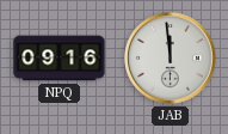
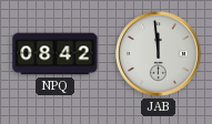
NPQ: 09:16 -> 08:42
